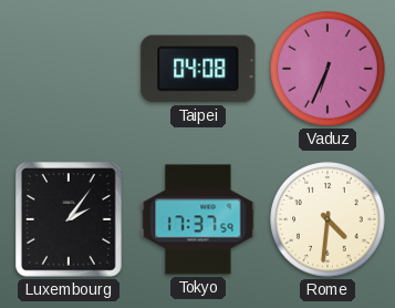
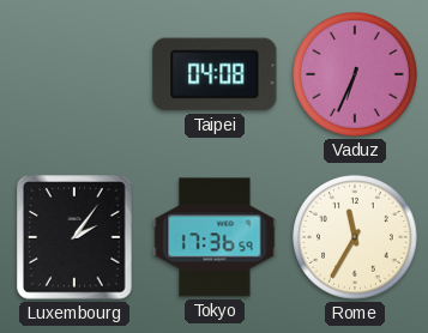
Tokyo: 17:37 -> 17:36
Rome: 4:31 -> 11:35
